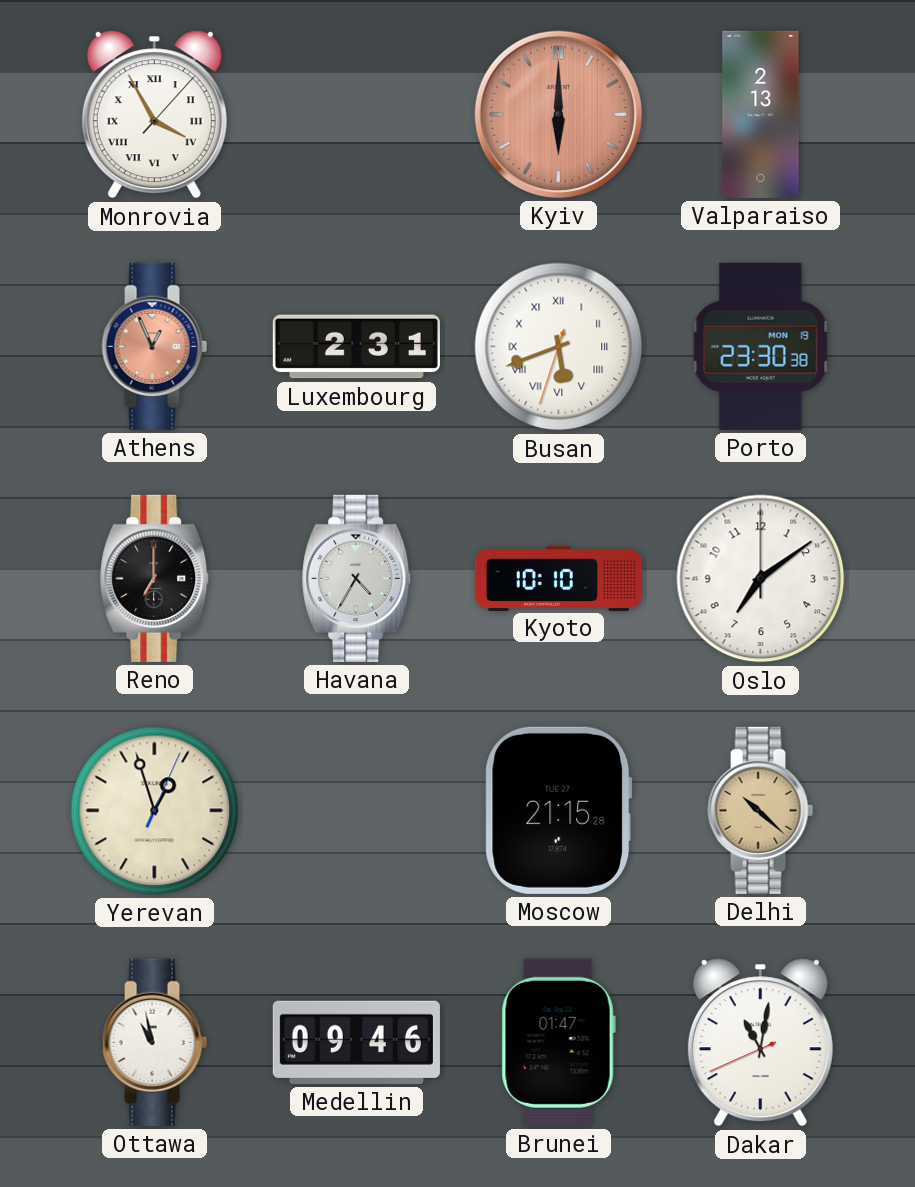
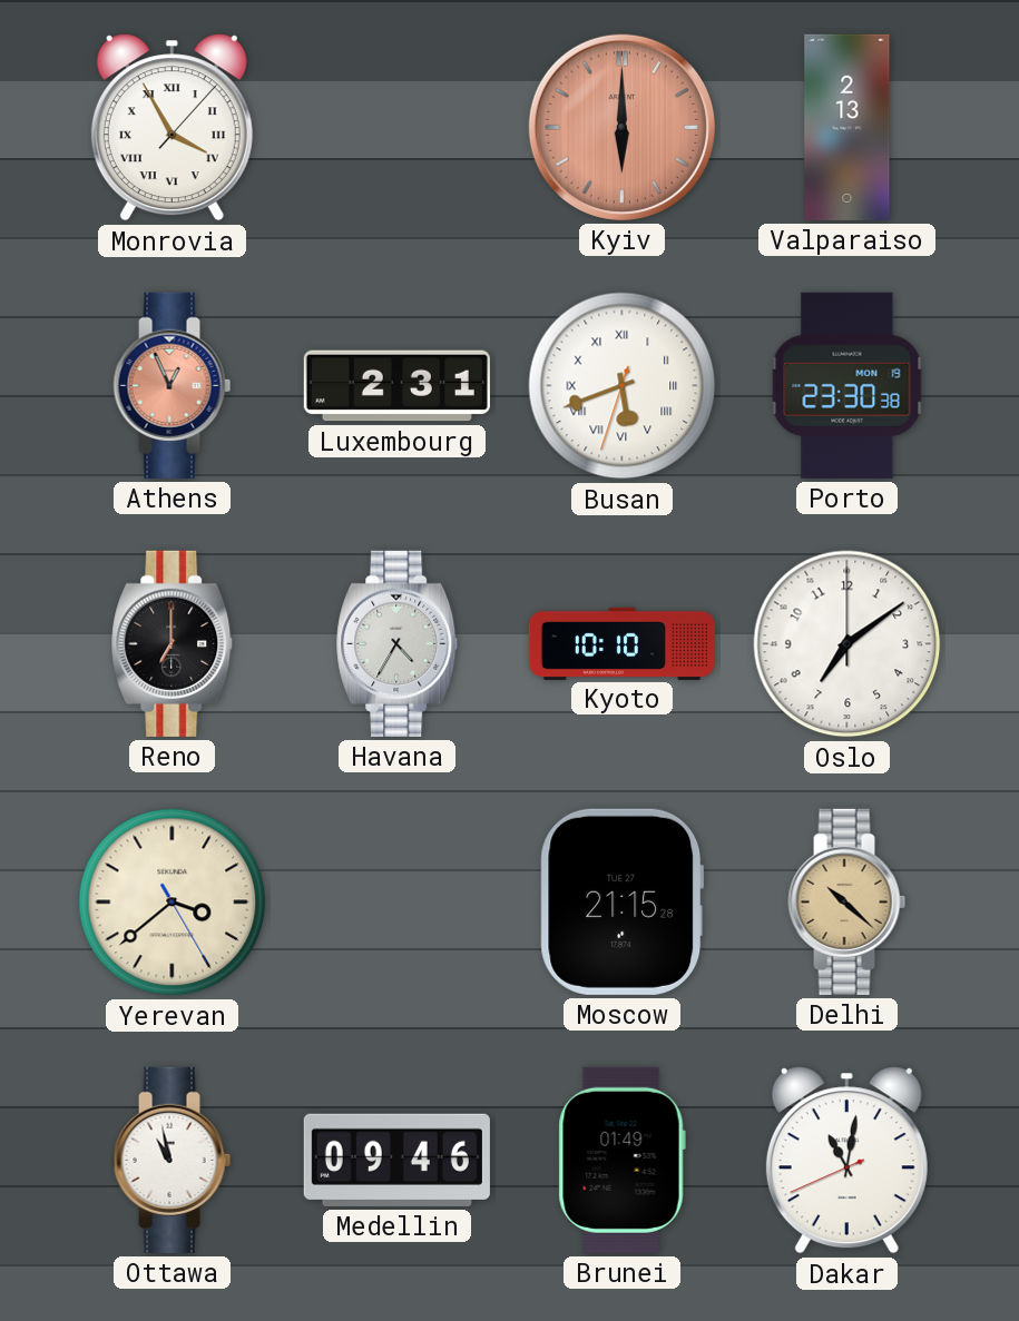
Yerevan: 12:57 -> 3:38
Brunei: 01:47 -> 01:49
